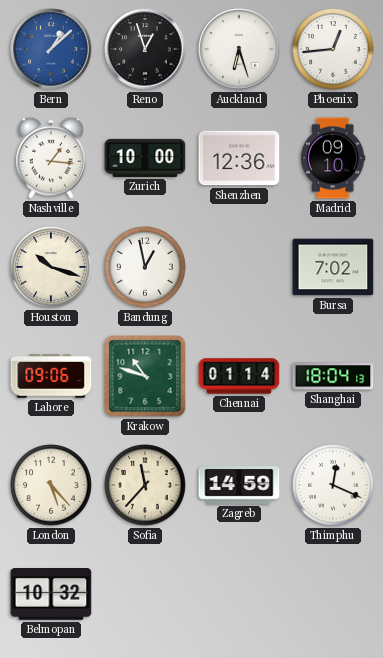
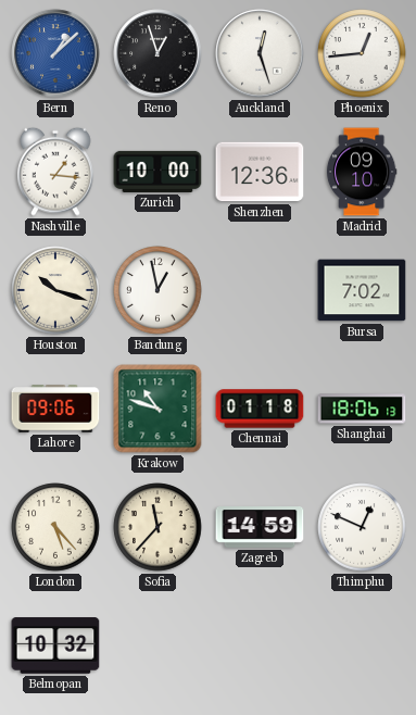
Auckland: 6:27 -> 12:27
Chennai: 01:14 -> 01:18
Shanghai: 18:04 -> 18:06
Thimphu: 12:19 -> 12:49
